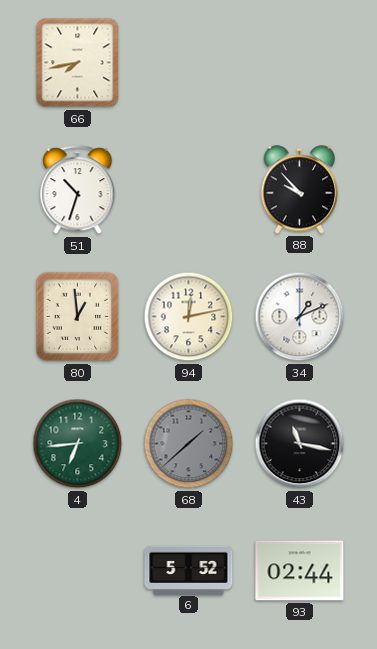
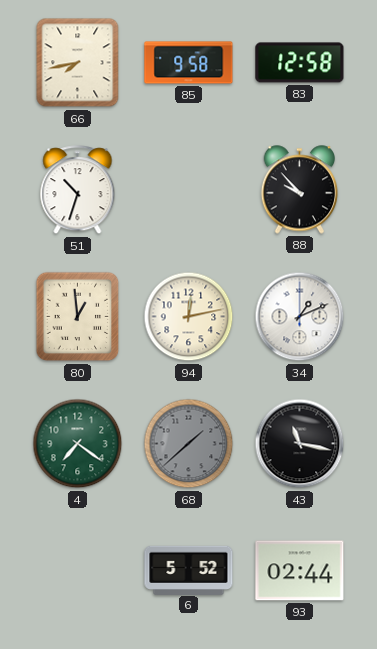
85: none -> 9:58
83: none -> 12:58
4: 6:44 -> 7:21
